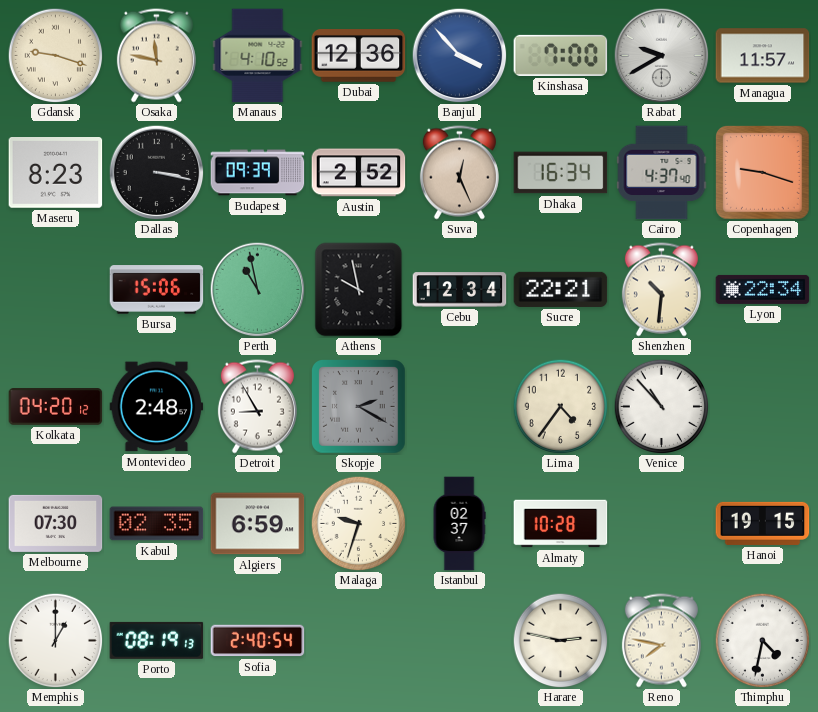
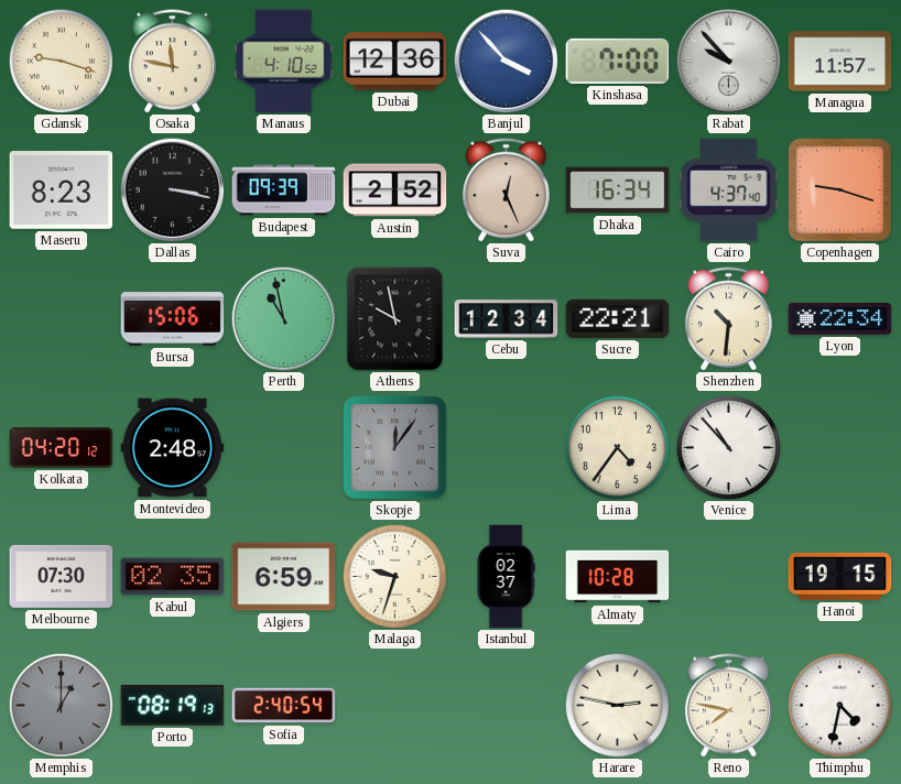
Rabat: 9:40 -> 9:53
Detroit: 8:55 -> none
Skopje: 2:20 -> 12:06
Memphis dial: white -> grey
